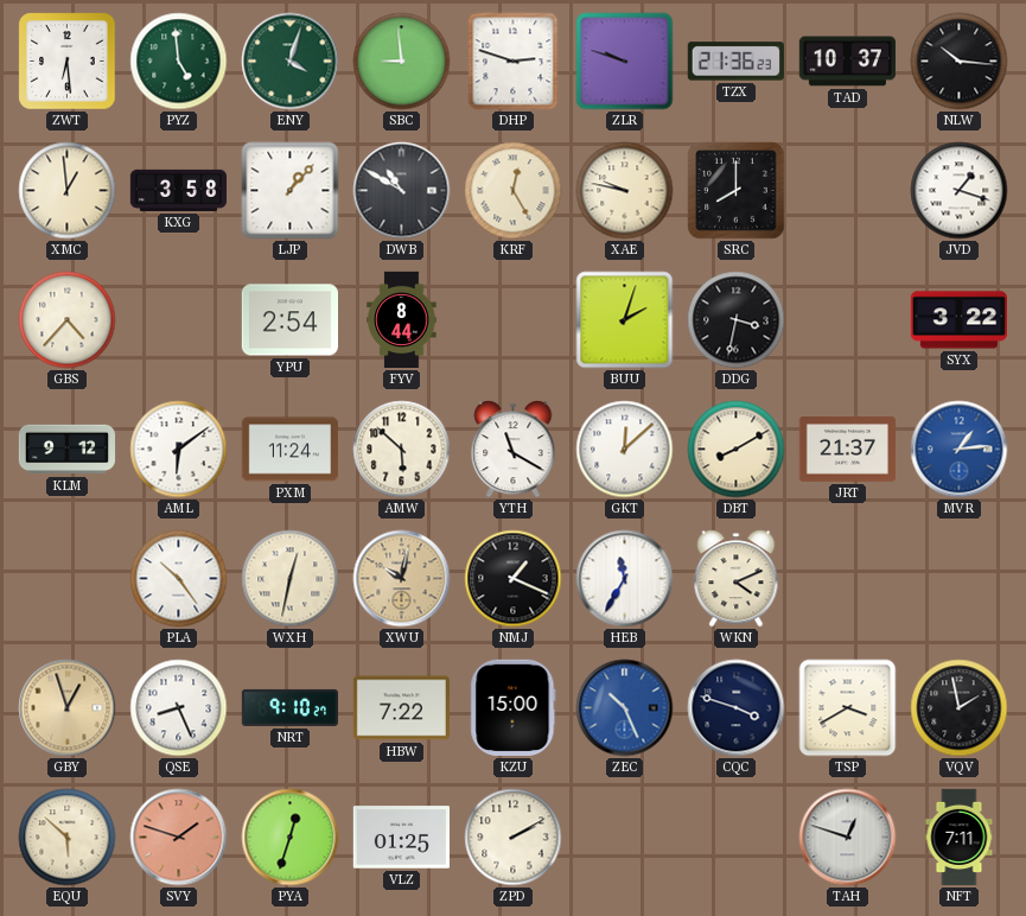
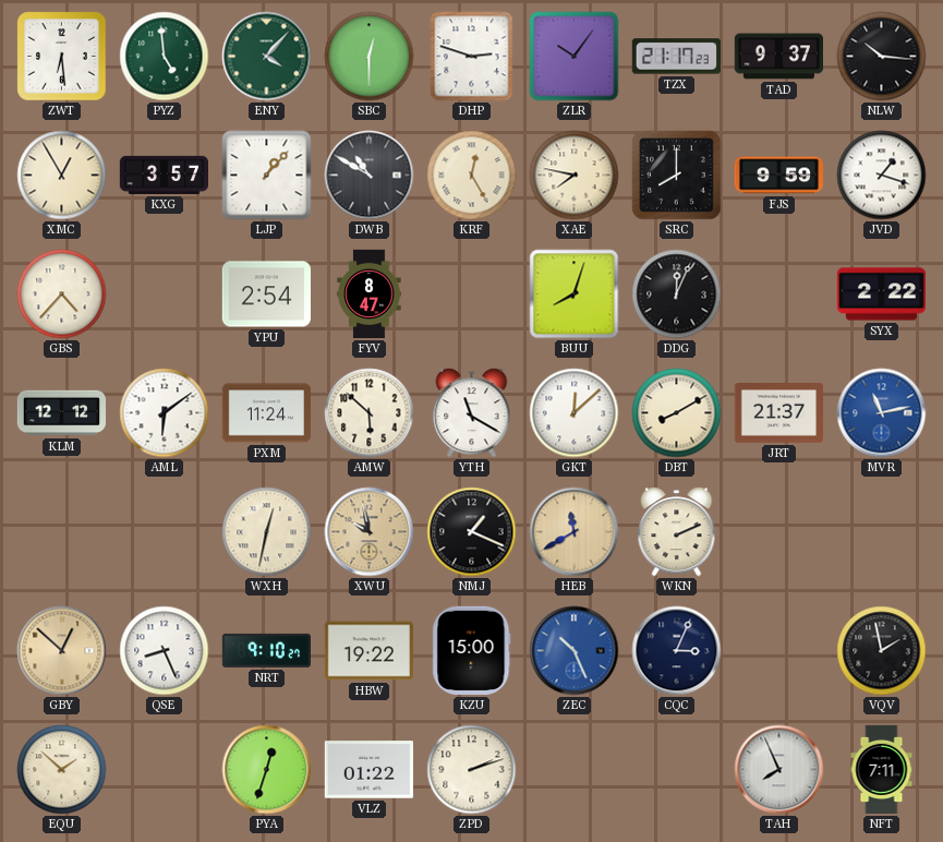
ENY: 4:03 -> 4:07
SBC: 8:59 -> 12:30
ZLR: 9:48 -> 10:06
TZX: 21:36 -> 21:17
TAD: 10:37 -> 9:37
XMC: 12:59 -> 12:55
KXG: 3:58 -> 3:57
XAE: 9:47 -> 7:47
FJS: none -> 9:59
FYV: 8:44 -> 8:47
BUU: 2:03 -> 8:03
DDG: 3:32 -> 12:04
SYX: 3:22 -> 2:22
KLM: 9:12 -> 12:12
MVR: 1:14 -> 11:13
PLA: 10:24 -> none
XWU: 10:02 -> 9:58
HEB: 11:35 -> 11:40
HEB dial: white -> champagne
WKN: 4:11 -> 2:11
GBY: 12:57 -> 12:52
HBW: 7:22 -> 19:22
CQC: 3:48 -> 3:04
TSP: 3:40 -> none
EQU: 5:52 -> 1:52
SVY: 1:48 -> none
VLZ: 01:25 -> 01:22
ZPD: 2:10 -> 2:12
TAH: 12:48 -> 7:56
